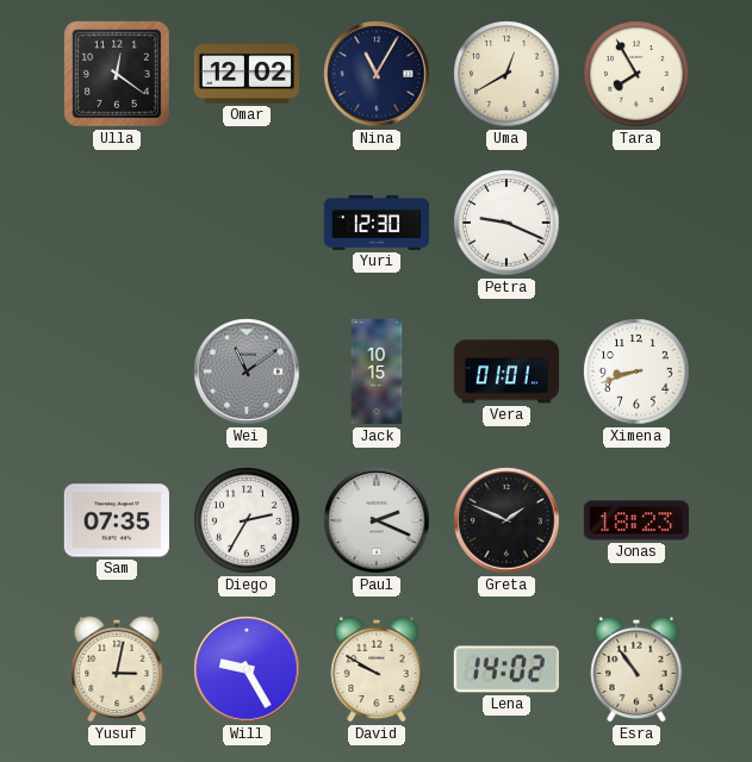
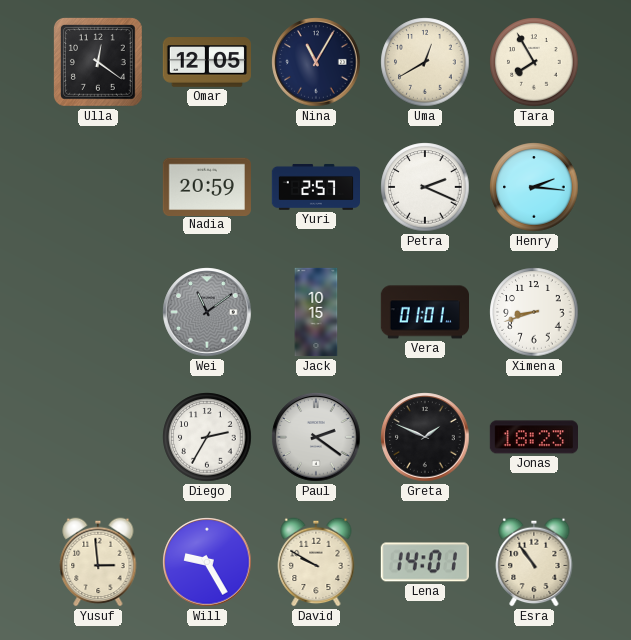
Omar: 12:02 -> 12:05
Nadia: none -> 20:59
Yuri: 12:30 -> 2:57
Petra: 9:19 -> 2:19
Henry: none -> 2:16
Sam: 07:35 -> none
Paul: 2:19 -> 2:21
Yusuf: 3:02 -> 2:59
Lena: 14:02 -> 14:01
